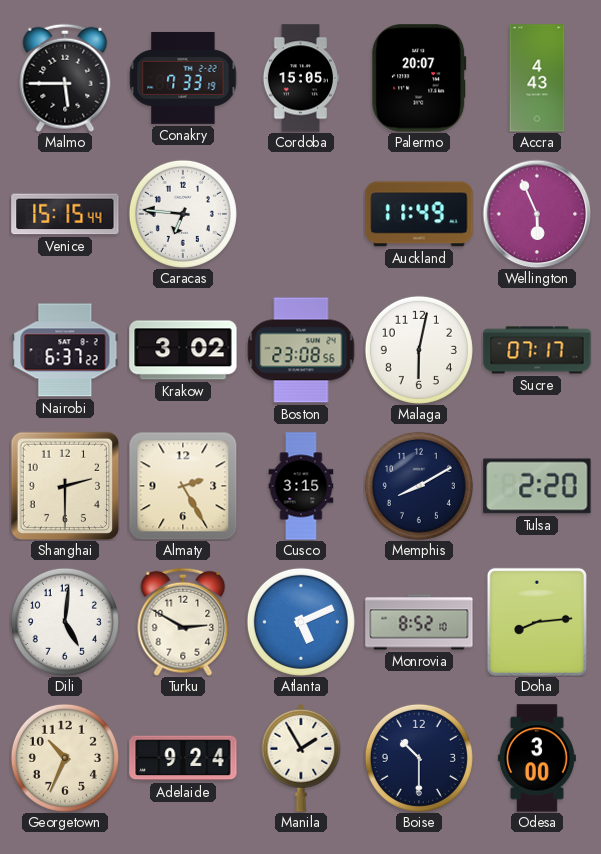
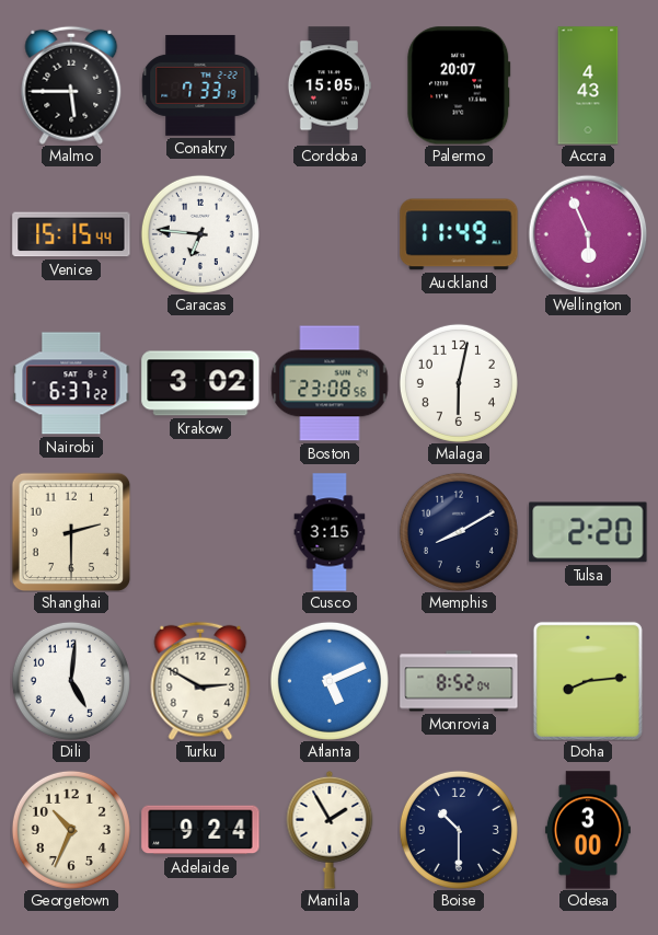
Sucre: 07:17 -> none
Almaty: 2:25 -> none
Monrovia: 8:52:10 -> 8:52:04
